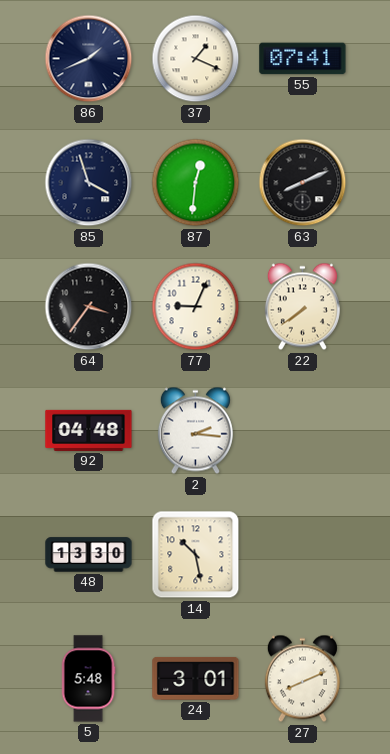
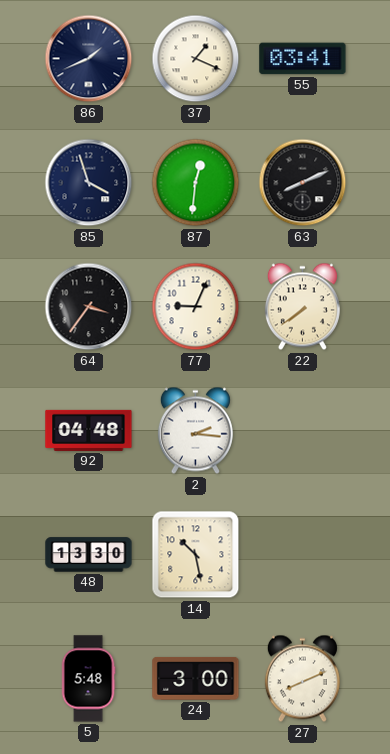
55: 07:41 -> 03:41
24: 3:01 -> 3:00
